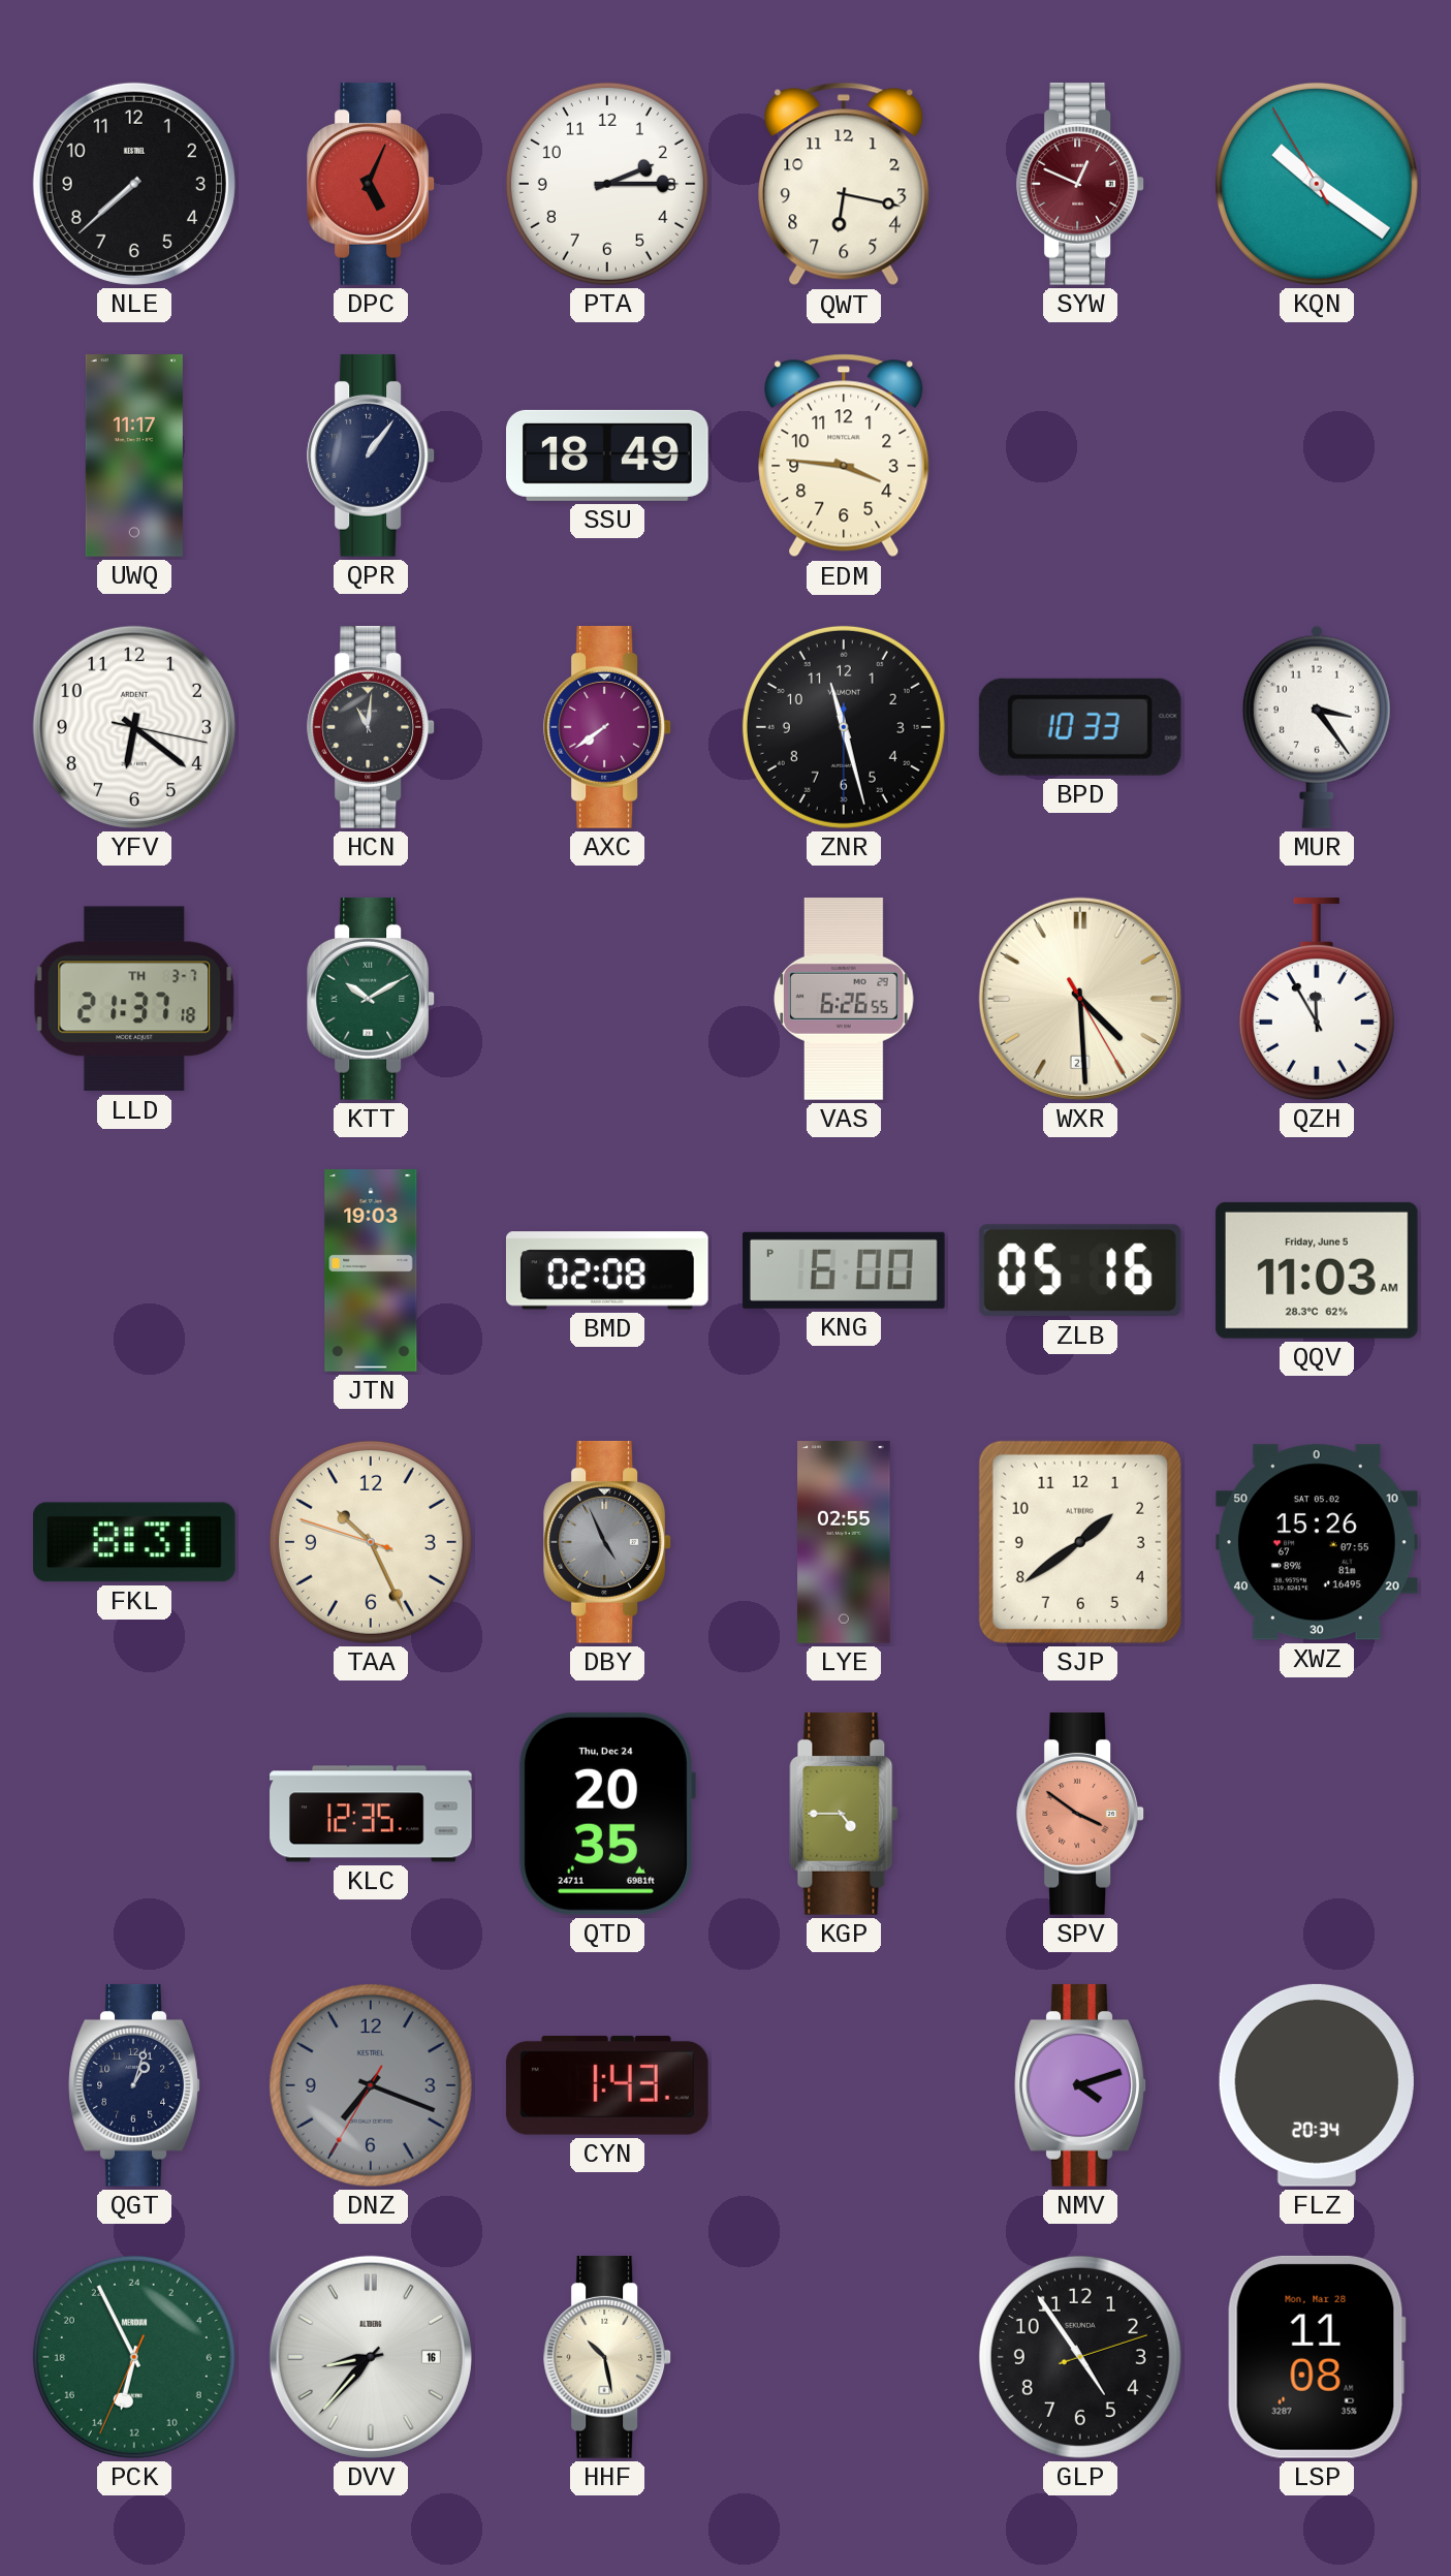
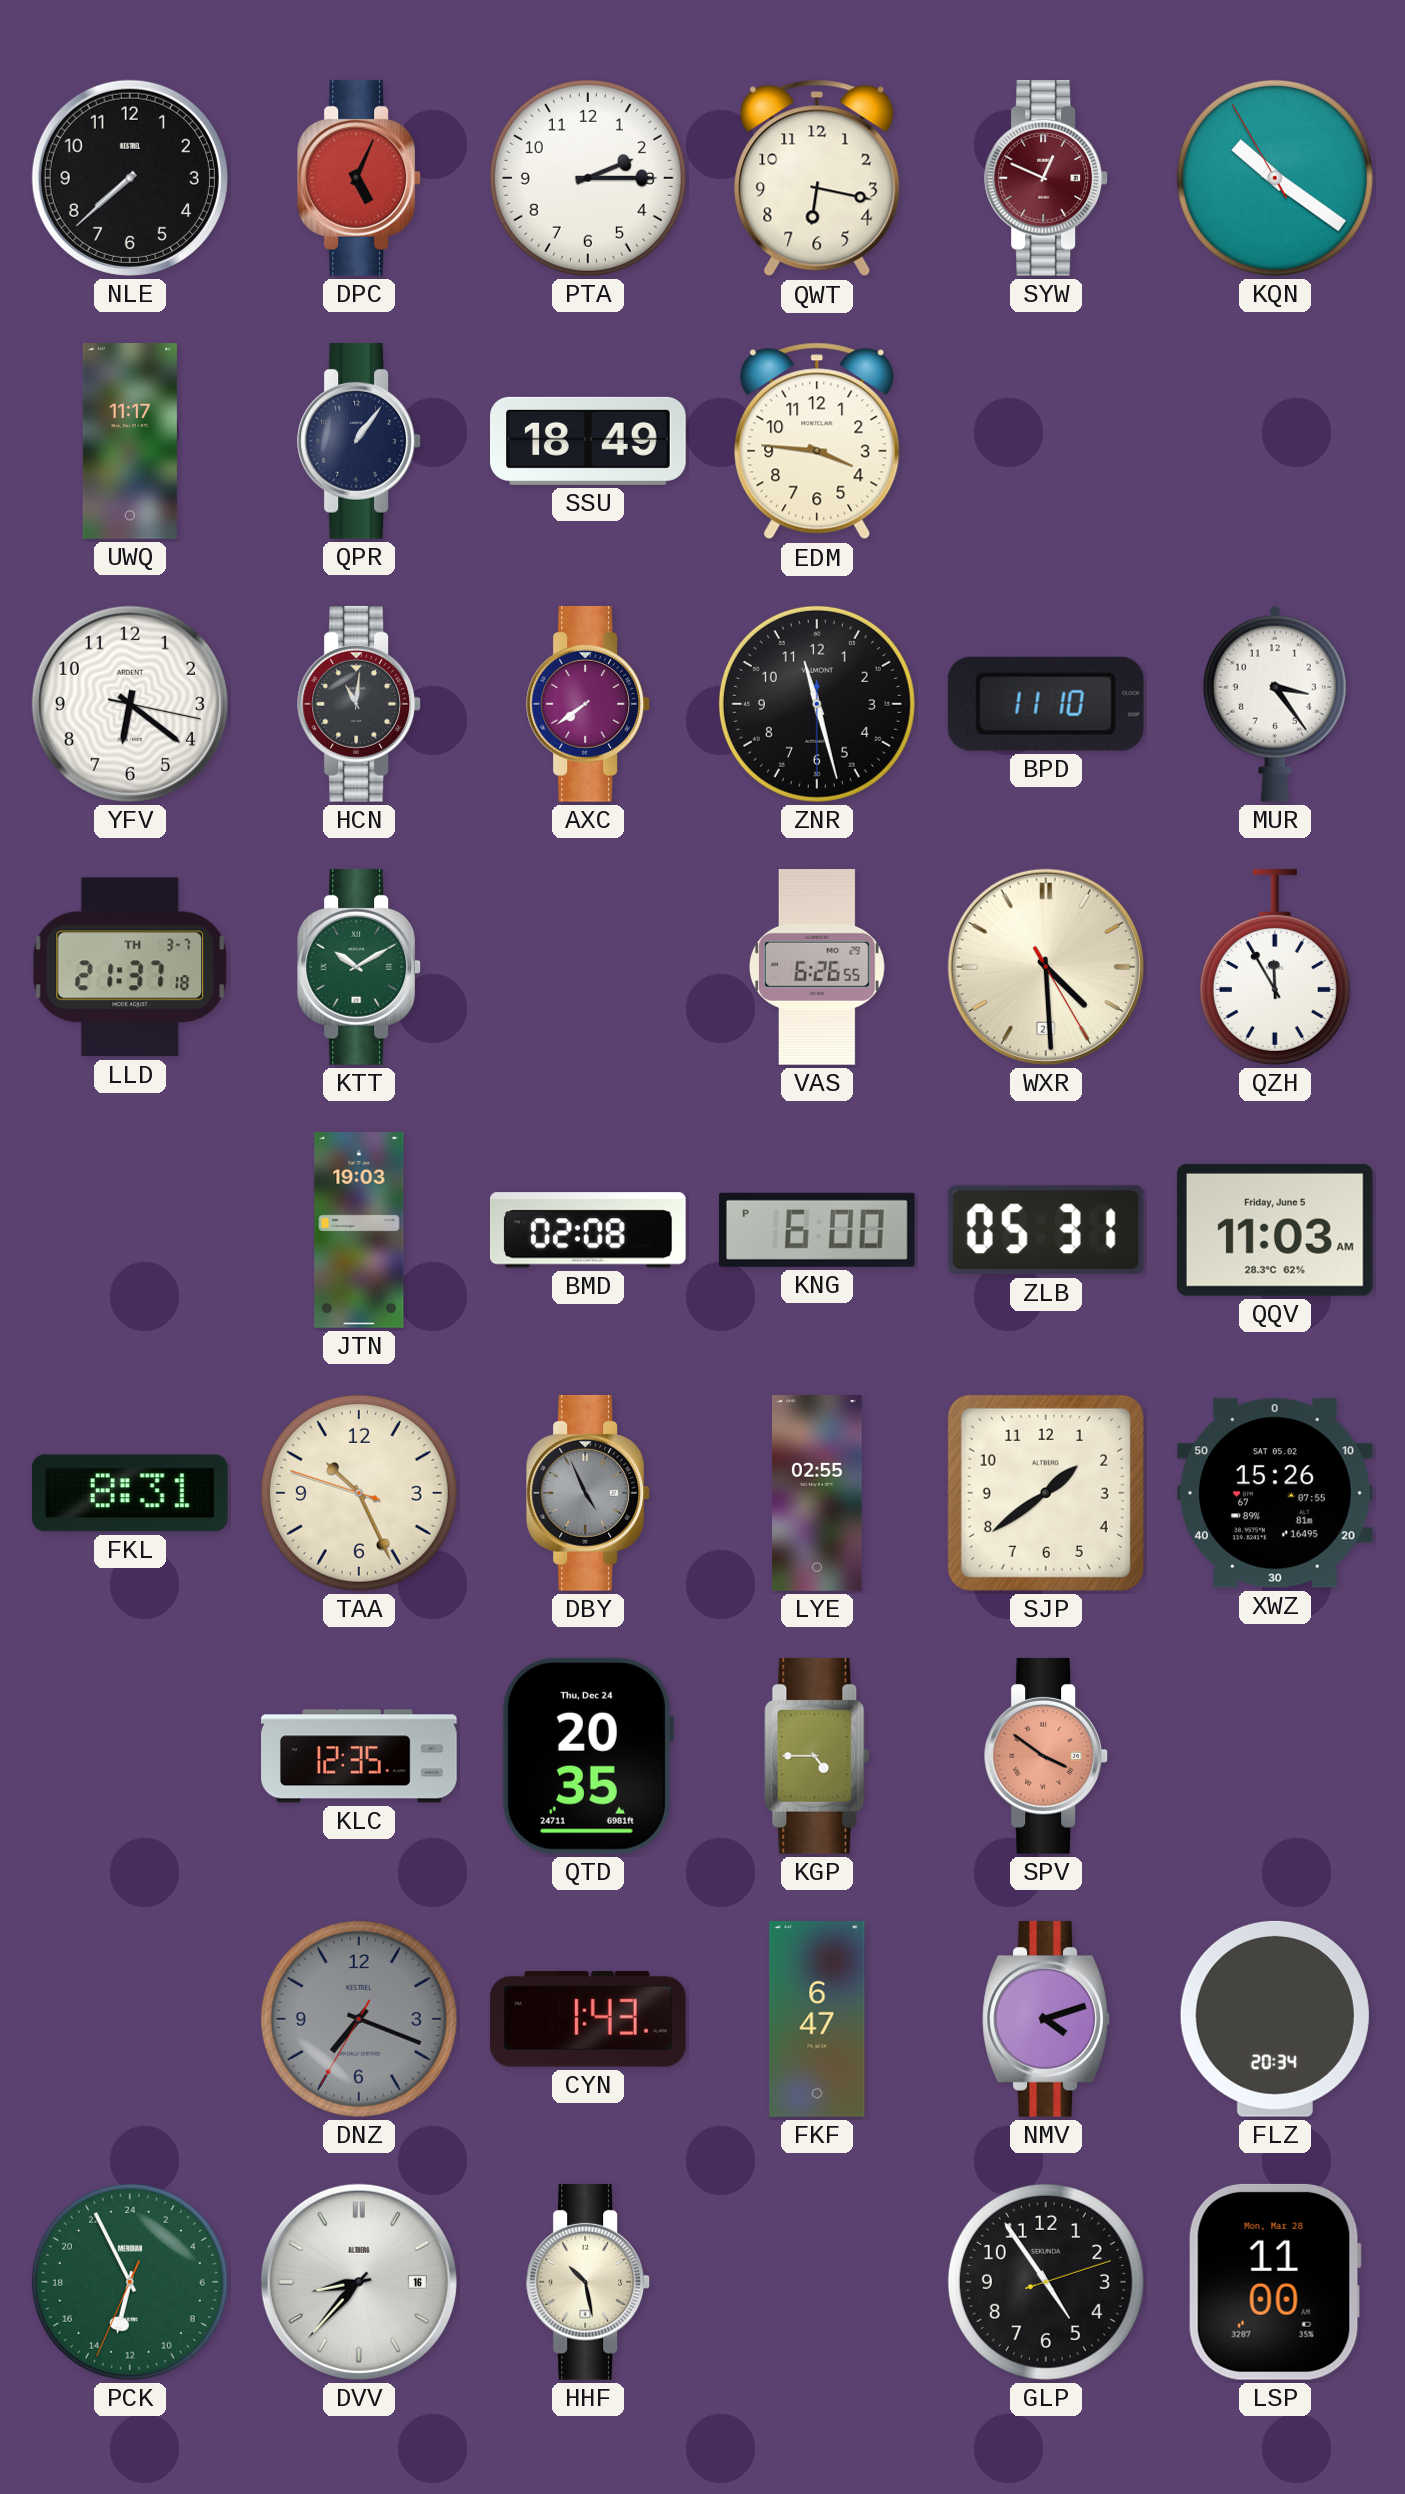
BPD: 10:33 -> 11:10
ZLB: 05:16 -> 05:31
QGT: 1:03 -> none
FKF: none -> 6:47
LSP: 11:08 -> 11:00
